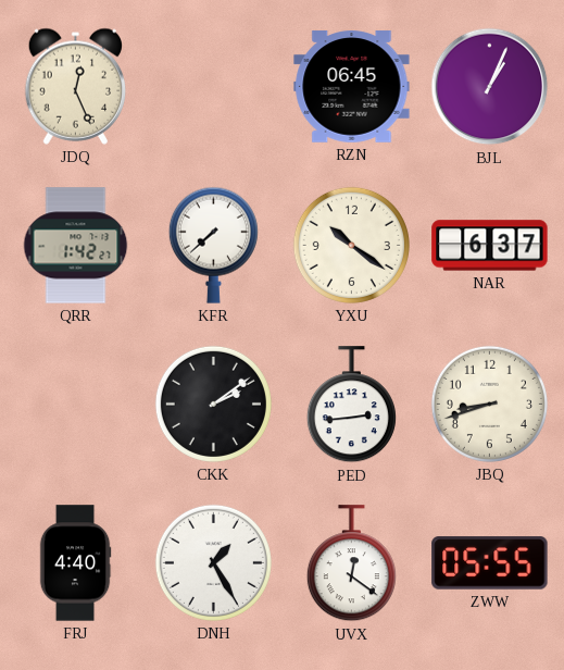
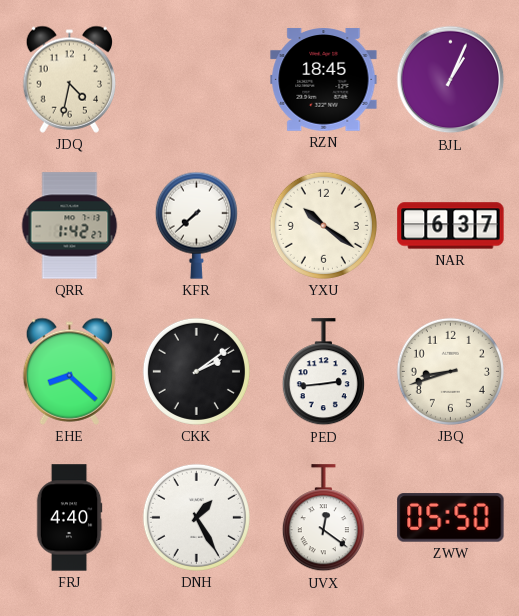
JDQ: 12:26 -> 4:32
RZN: 06:45 -> 18:45
EHE: none -> 8:22
ZWW: 05:55 -> 05:50
